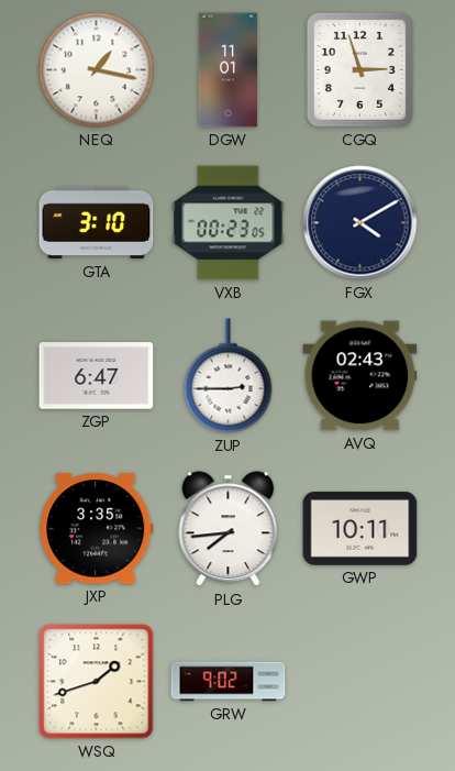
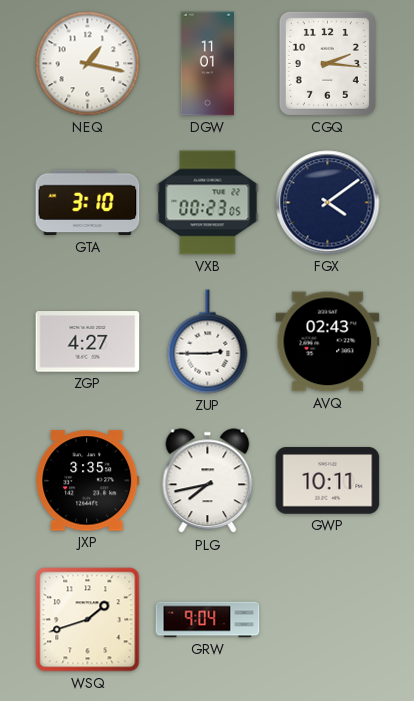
CGQ: 2:57 -> 2:16
FGX: 4:10 -> 4:09
ZGP: 6:47 -> 4:27
PLG: 7:44 -> 7:43
GRW: 9:02 -> 9:04
